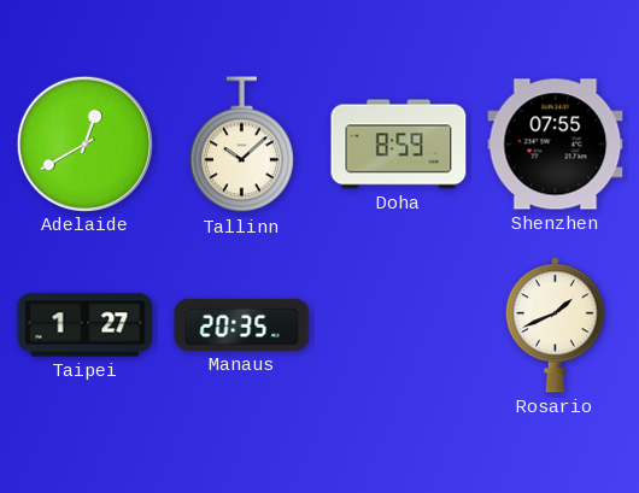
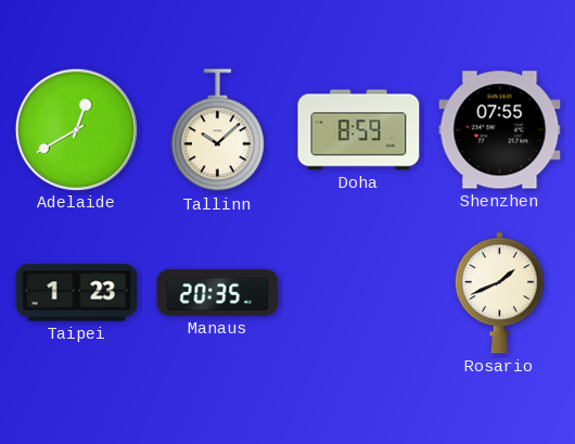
Taipei: 1:27 -> 1:23
